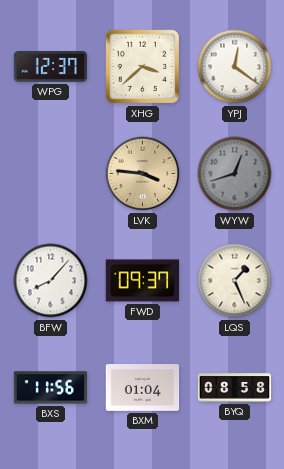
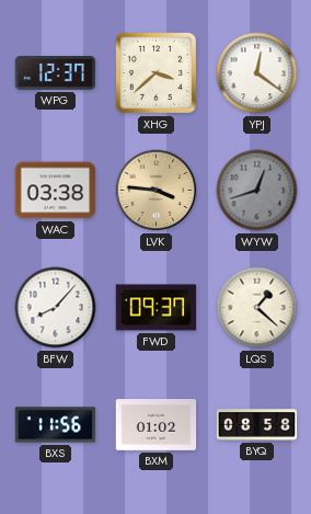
WAC: none -> 03:38
LQS: 1:26 -> 1:22
BXM: 01:04 -> 01:02
